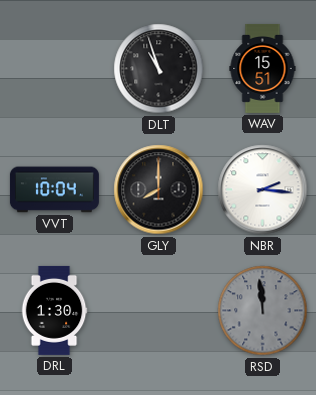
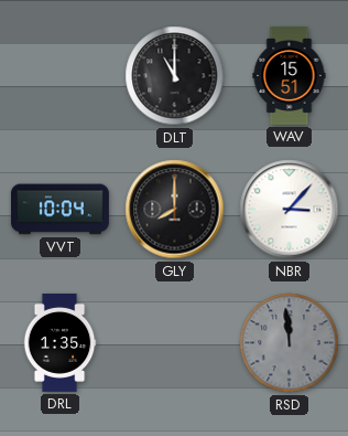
DLT: 10:57 -> 11:00
NBR: 2:16 -> 3:07
DRL: 1:30 -> 1:35
